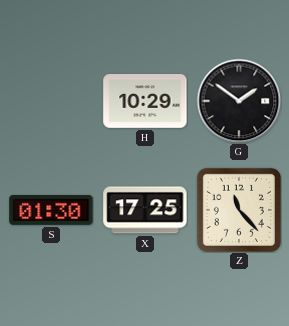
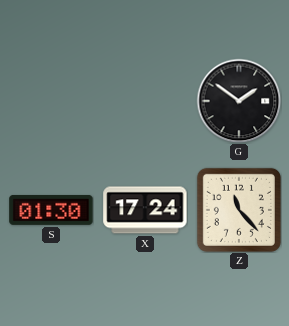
H: 10:29 -> none
X: 17:25 -> 17:24
